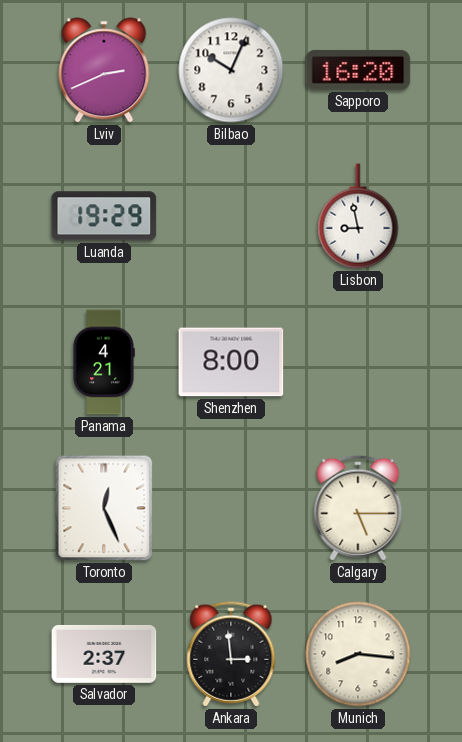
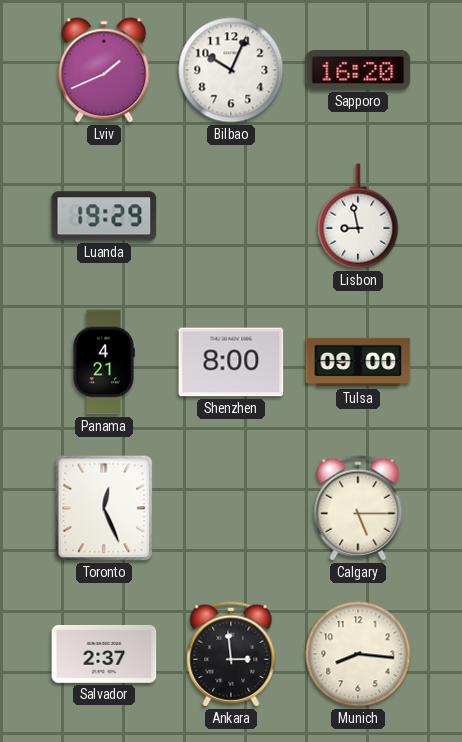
Lviv: 2:41 -> 1:41
Tulsa: none -> 09:00
